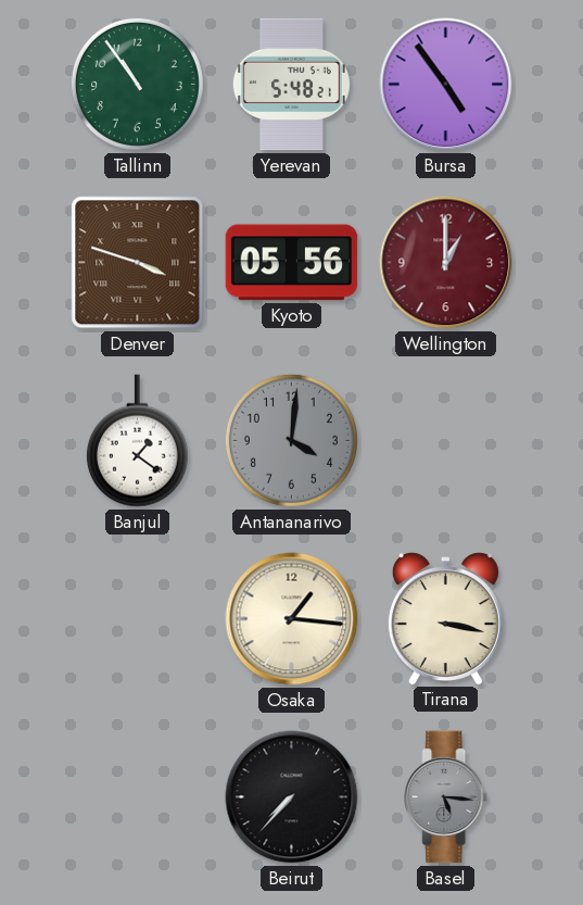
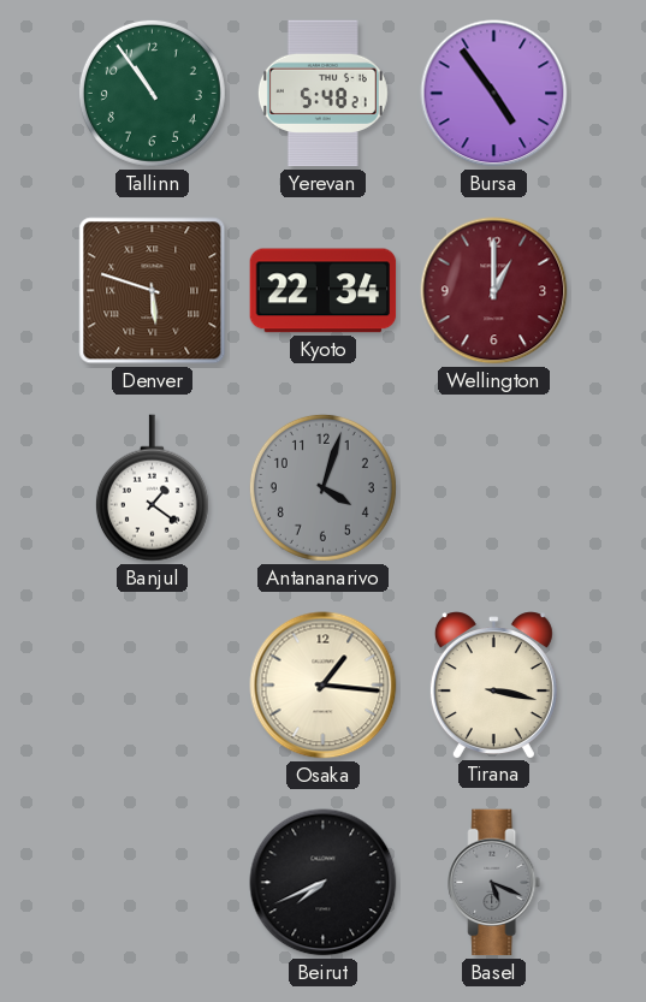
Denver: 3:48 -> 5:48
Kyoto: 05:56 -> 22:34
Antananarivo: 4:01 -> 4:03
Beirut: 7:37 -> 7:41
Basel: 5:16 -> 5:19
